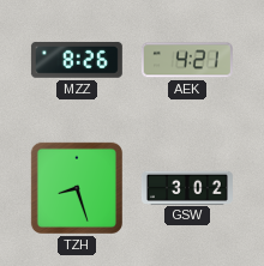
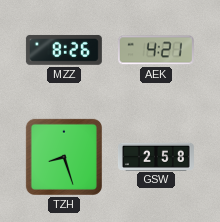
GSW: 3:02 -> 2:58
